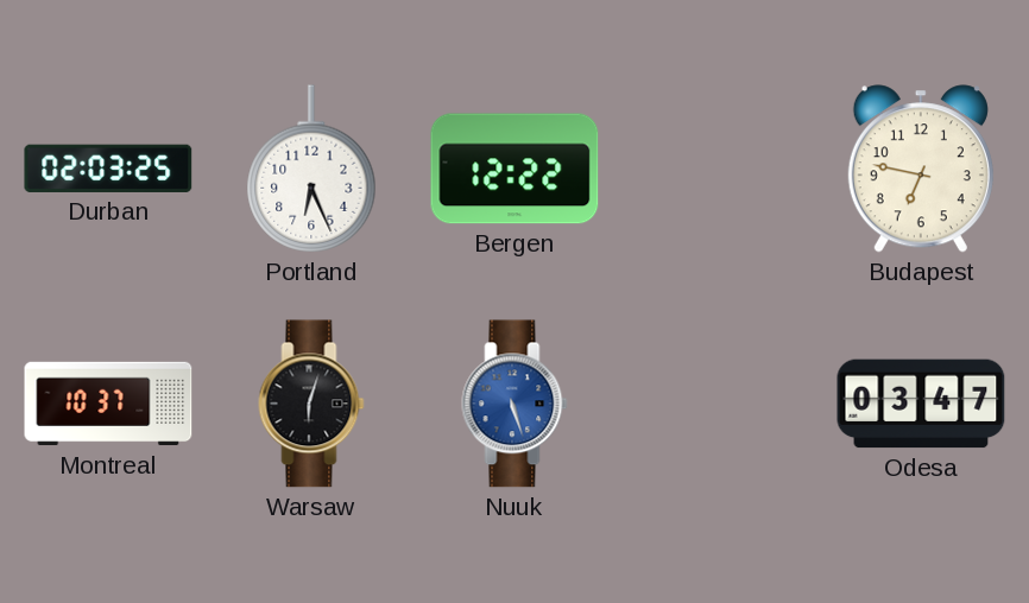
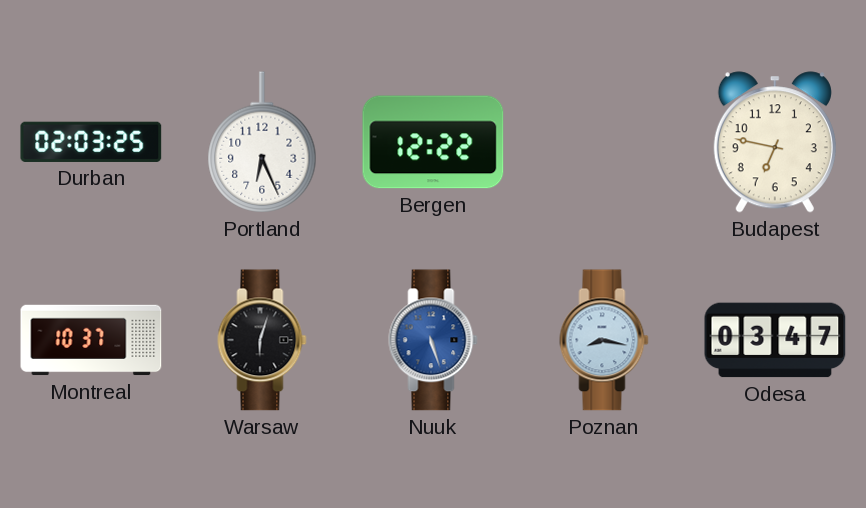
Poznan: none -> 8:17
